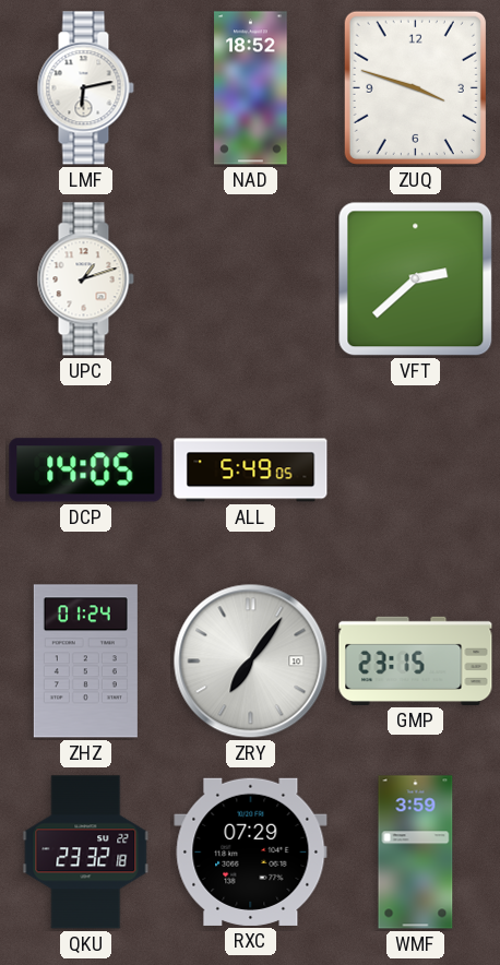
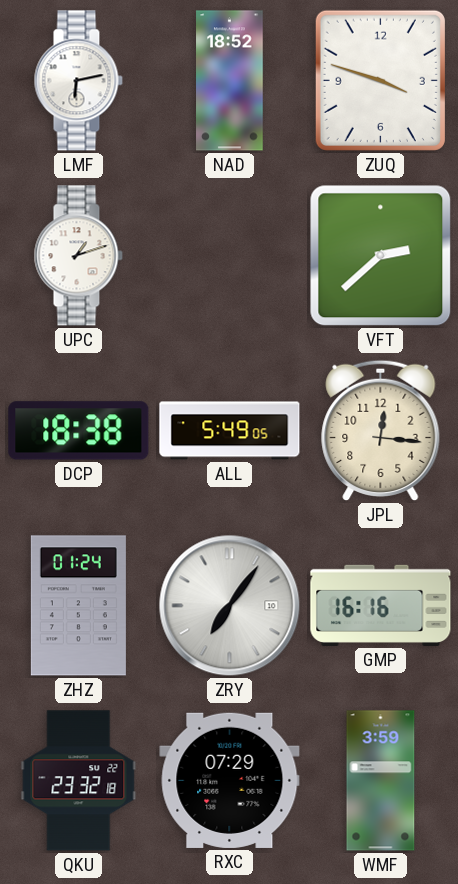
DCP: 14:05 -> 18:38
JPL: none -> 12:16
GMP: 23:15 -> 16:16
